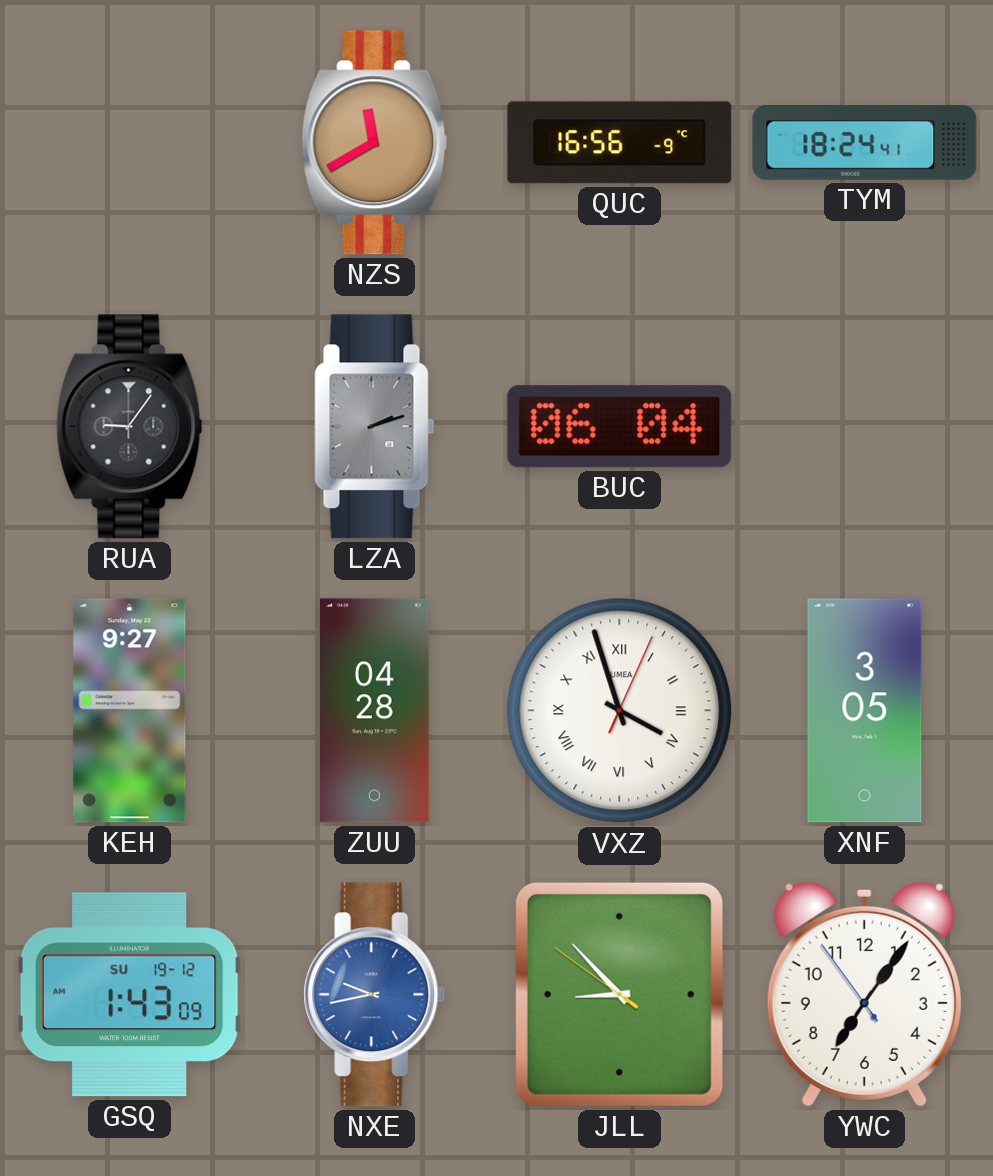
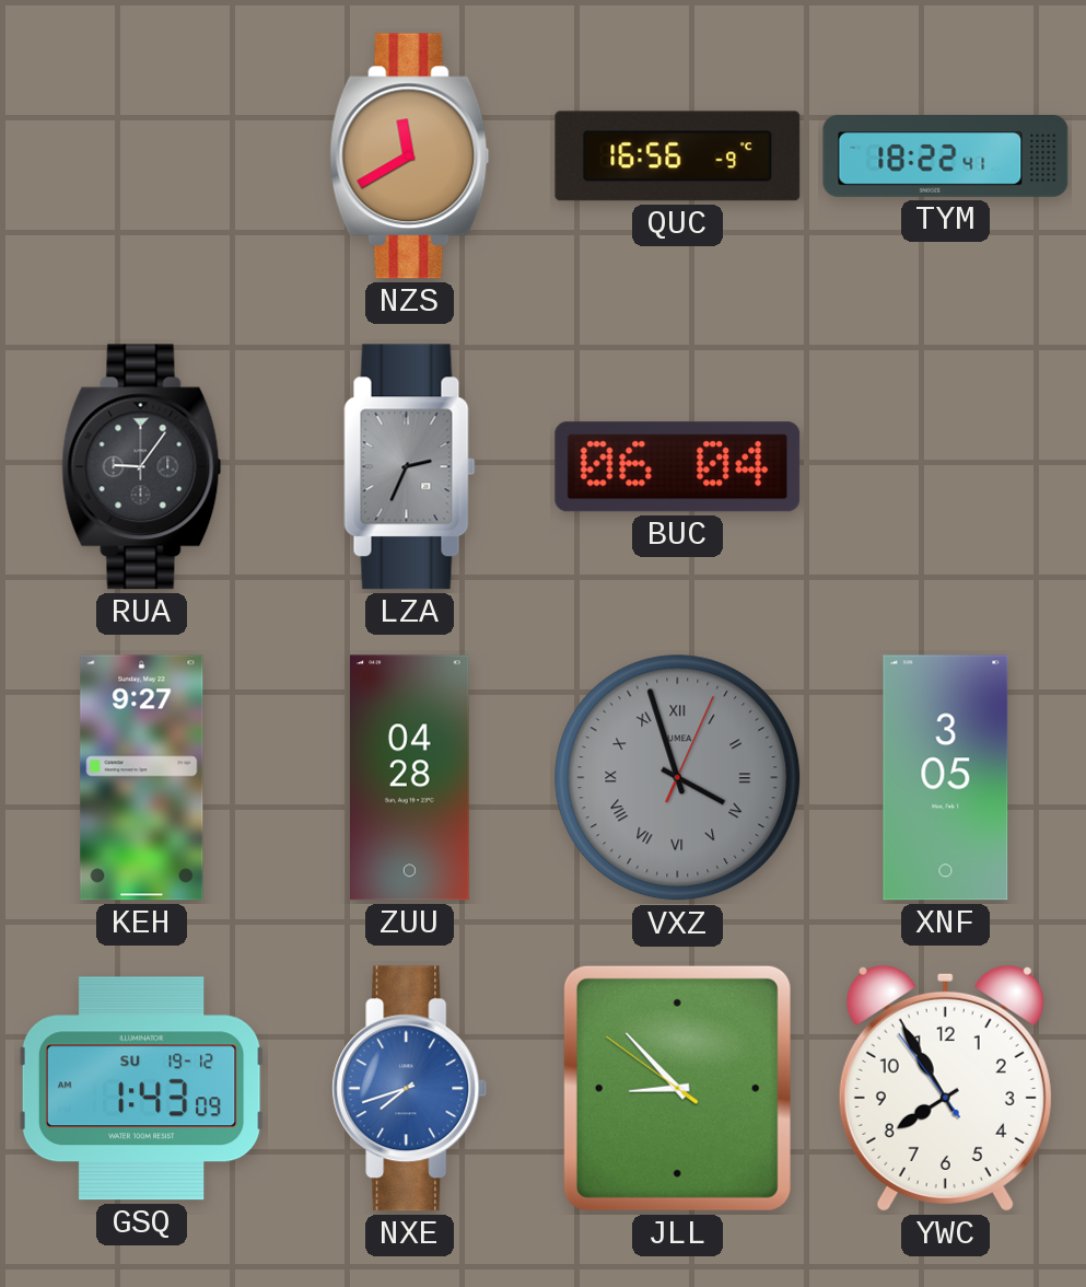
TYM: 18:24 -> 18:22
LZA: 2:12 -> 2:34
VXZ dial: white -> grey
NXE: 9:43 -> 7:42
YWC: 7:05 -> 7:54
